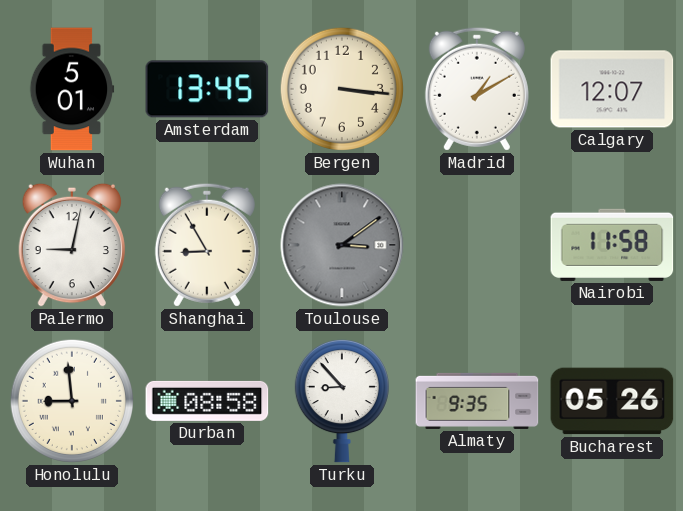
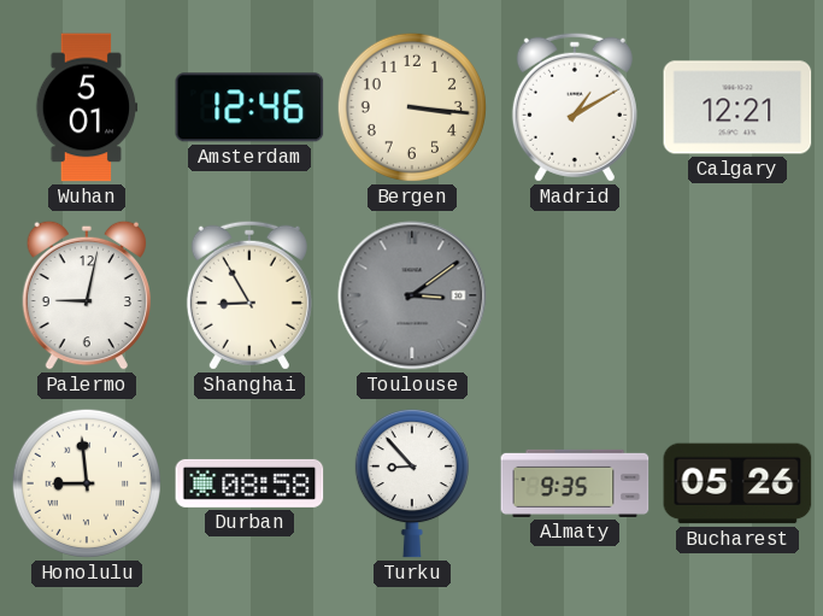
Amsterdam: 13:45 -> 12:46
Calgary: 12:07 -> 12:21
Nairobi: 11:58 -> none
